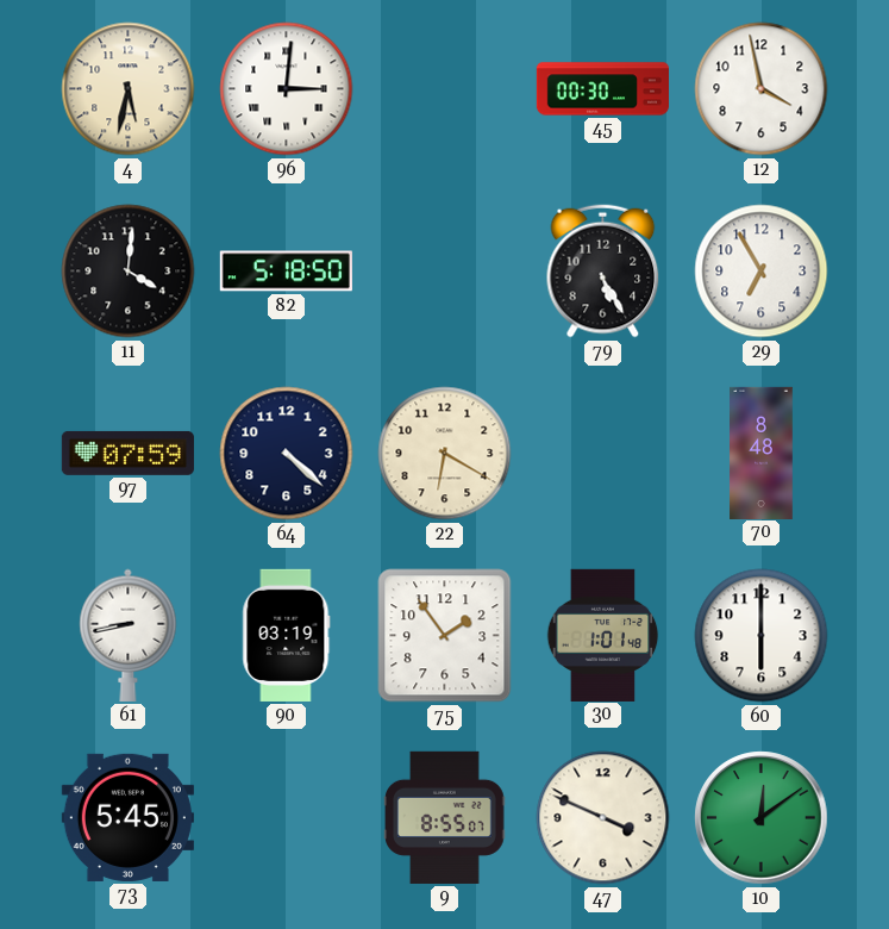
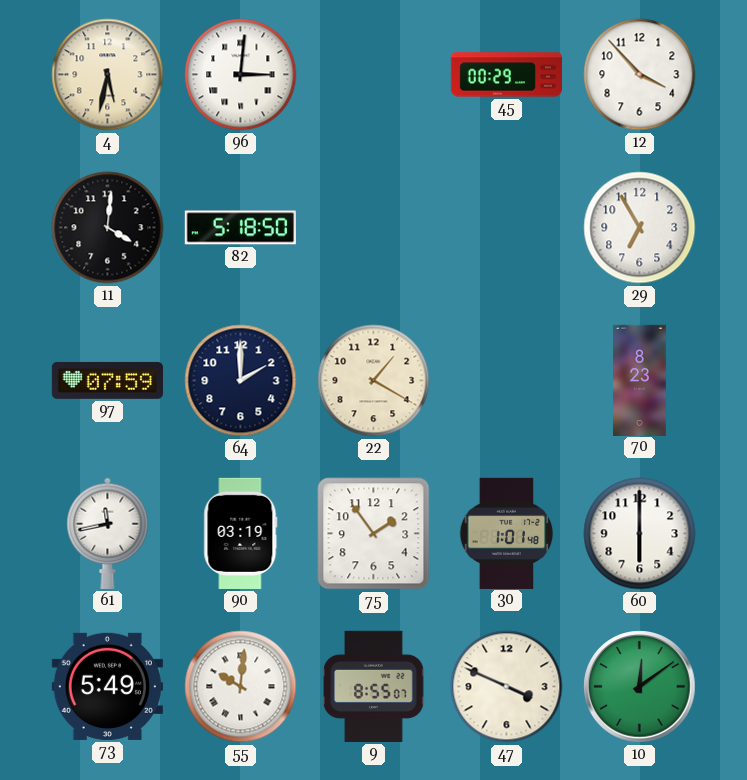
45: 00:30 -> 00:29
12: 3:58 -> 3:53
79: 5:25 -> none
64: 4:22 -> 2:00
22: 6:20 -> 1:20
70: 8:48 -> 8:23
61: 8:43 -> 11:43
73: 5:45 -> 5:49
55: none -> 10:01
